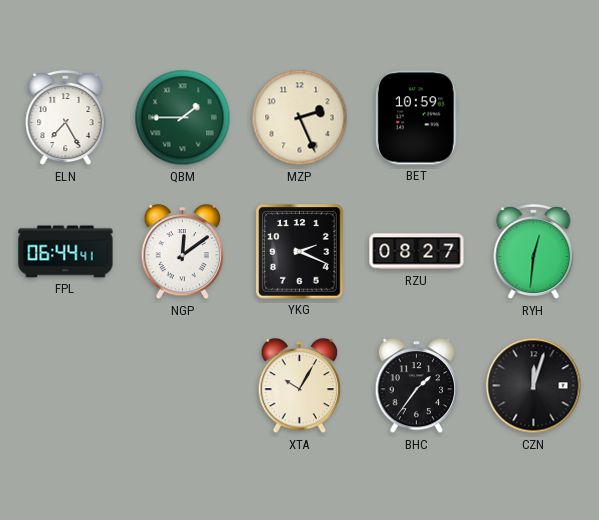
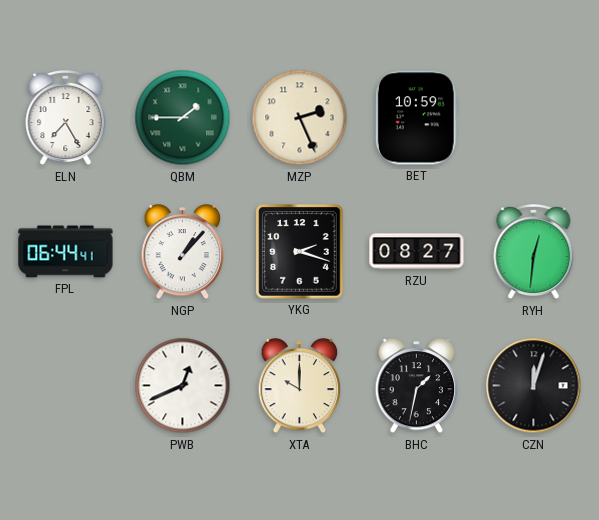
NGP: 12:09 -> 1:07
YKG: 2:19 -> 2:18
PWB: none -> 12:41
XTA: 10:05 -> 10:00
BHC: 1:36 -> 1:32
